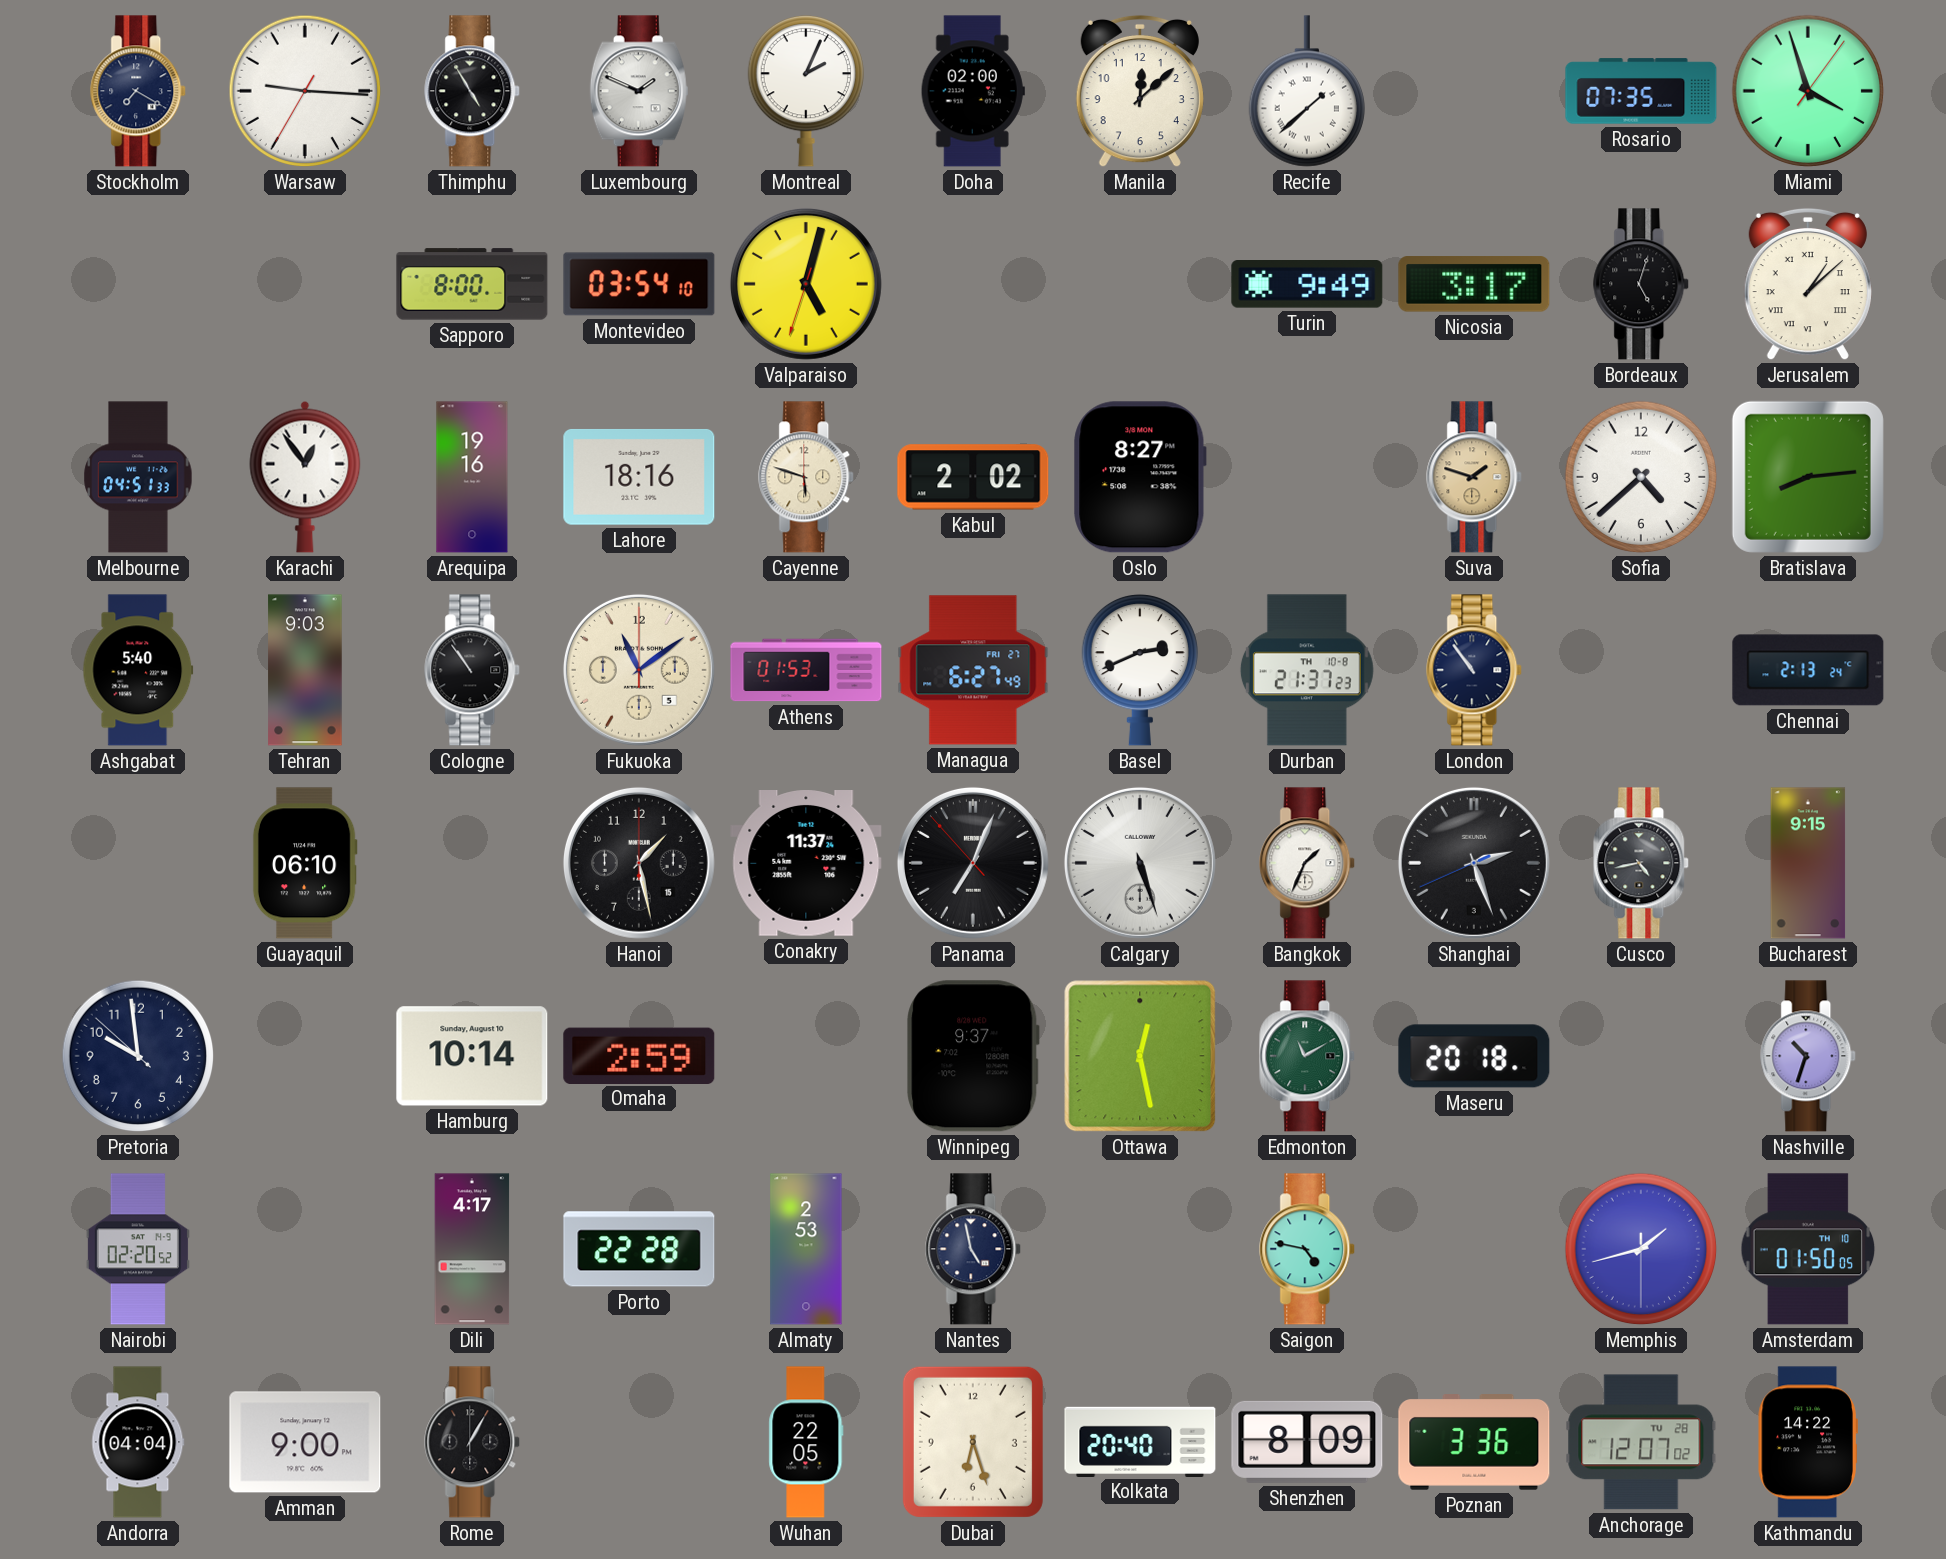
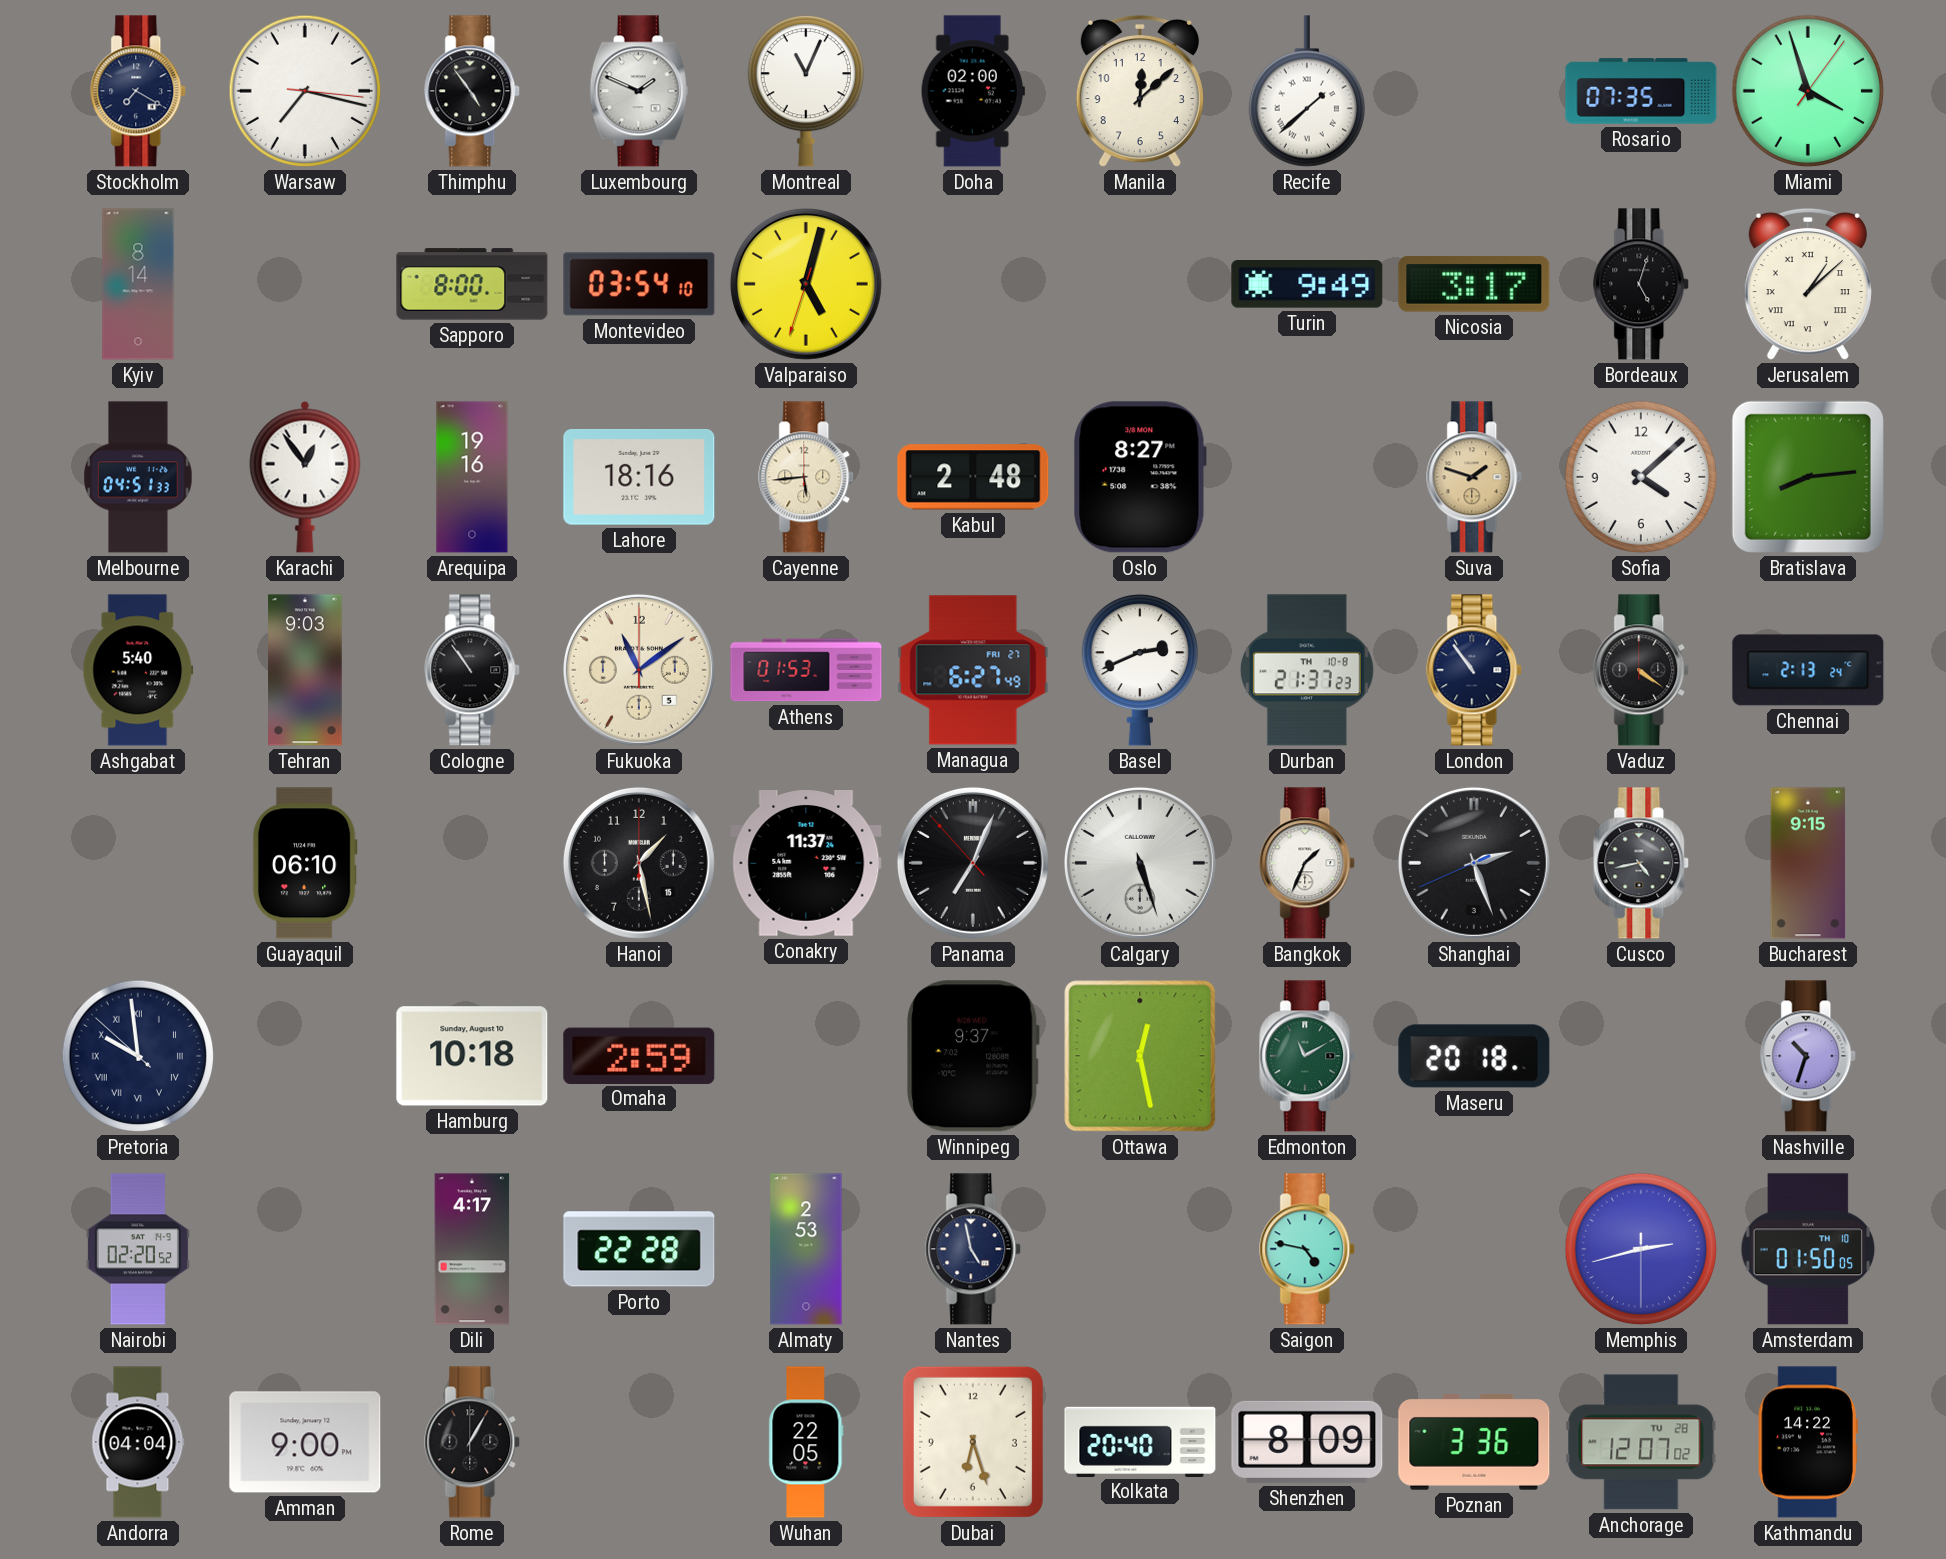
Warsaw: 9:15 -> 7:17
Thimphu: 4:55 -> 4:54
Montreal: 2:04 -> 11:04
Kyiv: none -> 8:14
Cayenne: 5:48 -> 5:44
Kabul: 2:02 -> 2:48
Sofia: 4:38 -> 4:08
Vaduz: none -> 4:21
Pretoria numerals: Arabic -> Roman
Hamburg: 10:14 -> 10:18
Memphis: 1:42 -> 2:42
